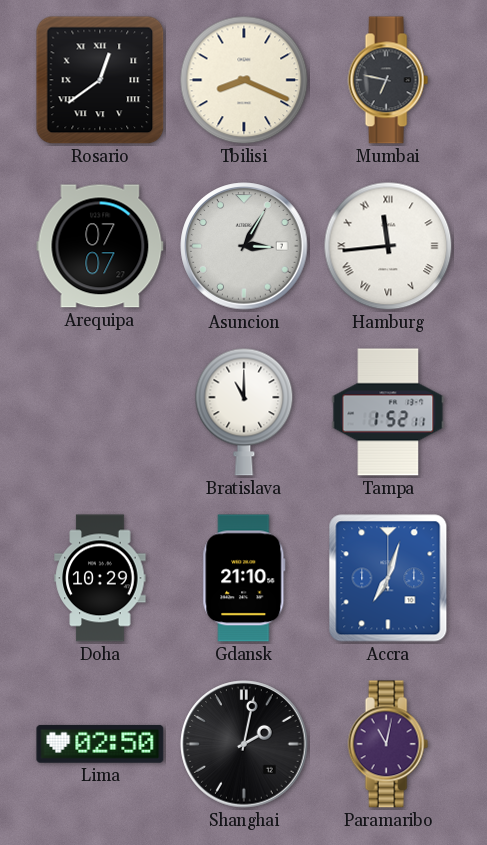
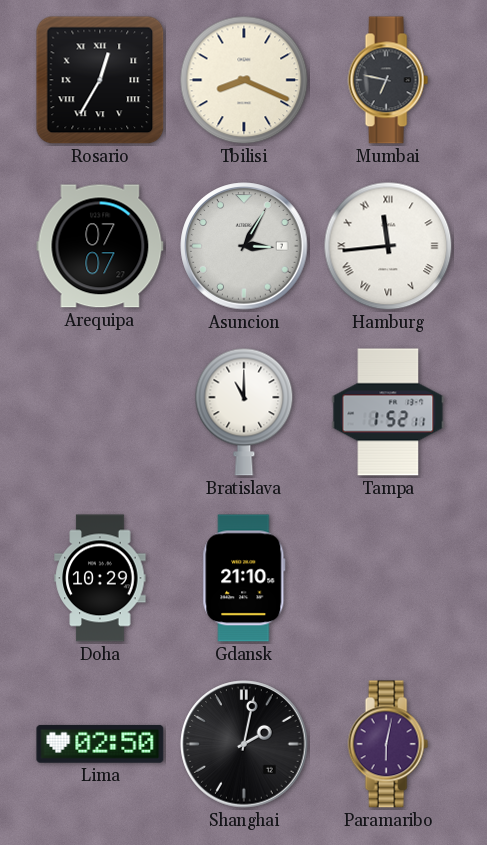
Rosario: 12:39 -> 12:35
Accra: 7:03 -> none
Paramaribo: 11:02 -> 6:02
